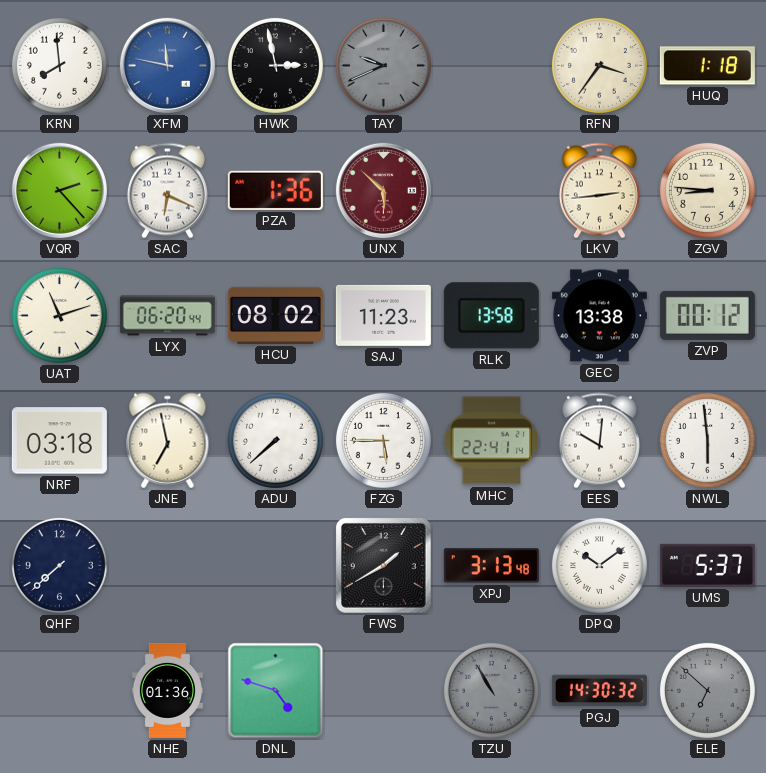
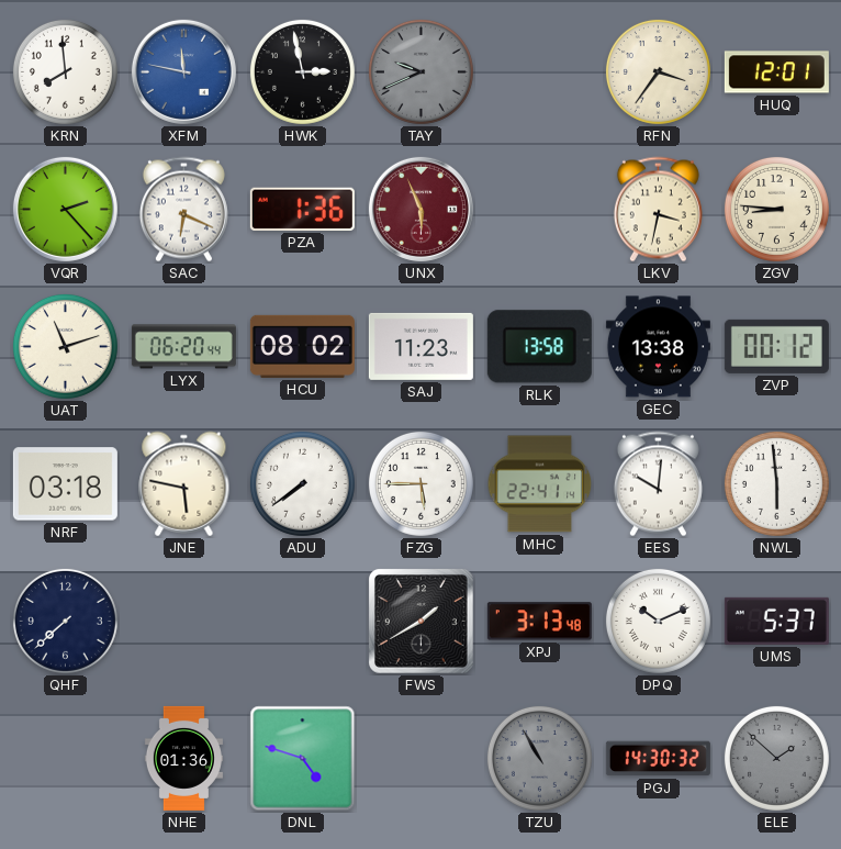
HUQ: 1:18 -> 12:01
UNX: 5:52 -> 5:56
LKV: 2:44 -> 3:32
JNE: 6:58 -> 5:47
ADU: 7:38 -> 7:39
DPQ: 10:09 -> 10:11
ELE: 6:52 -> 1:52
